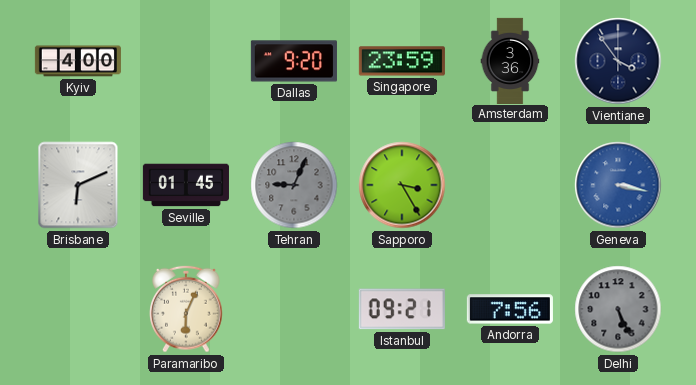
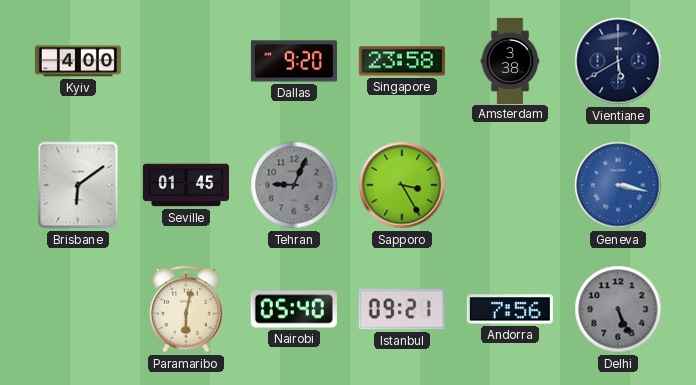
Singapore: 23:59 -> 23:58
Amsterdam: 3:36 -> 3:38
Vientiane: 3:54 -> 5:40
Brisbane: 6:11 -> 6:09
Paramaribo: 6:04 -> 6:02
Nairobi: none -> 05:40
